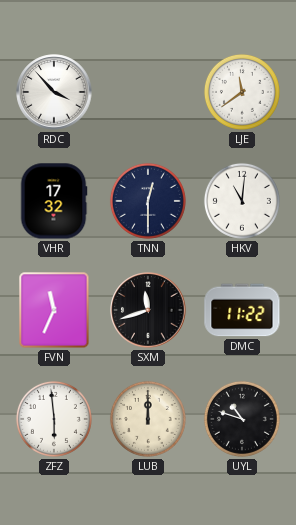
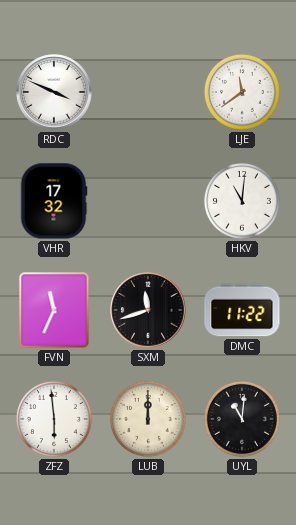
RDC: 3:53 -> 3:49
TNN: 12:30 -> none
UYL: 10:48 -> 11:01
